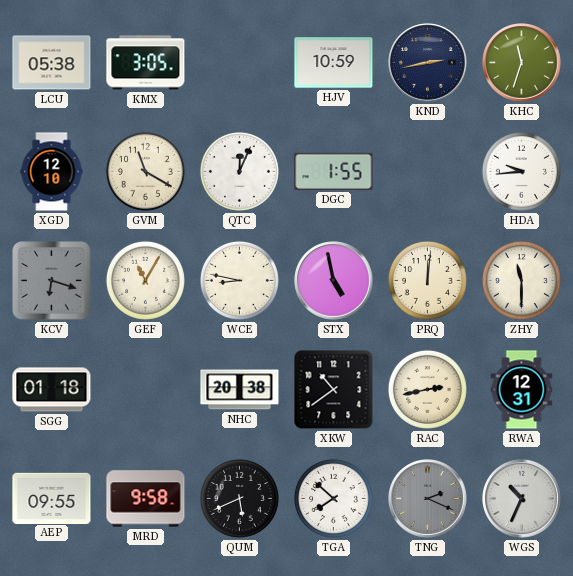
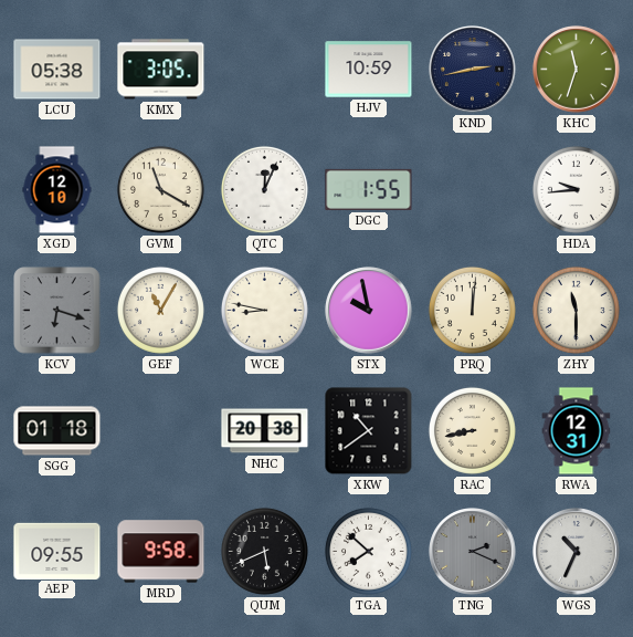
STX: 4:58 -> 9:58
RAC: 2:43 -> 8:43
